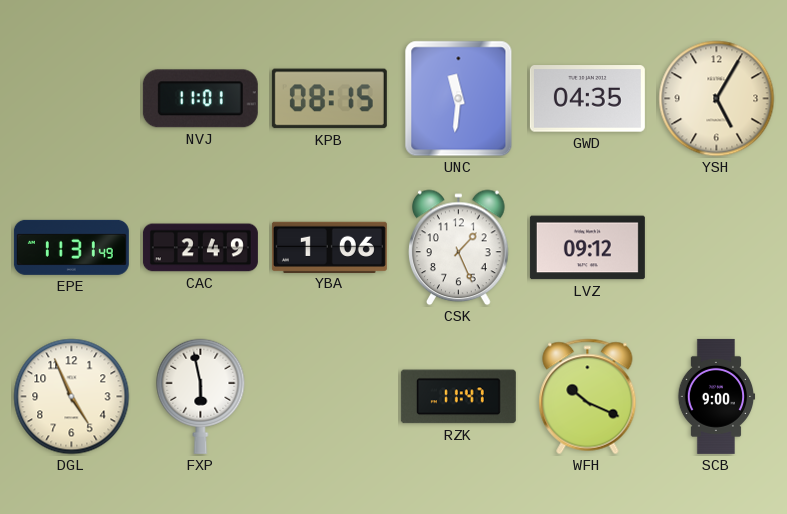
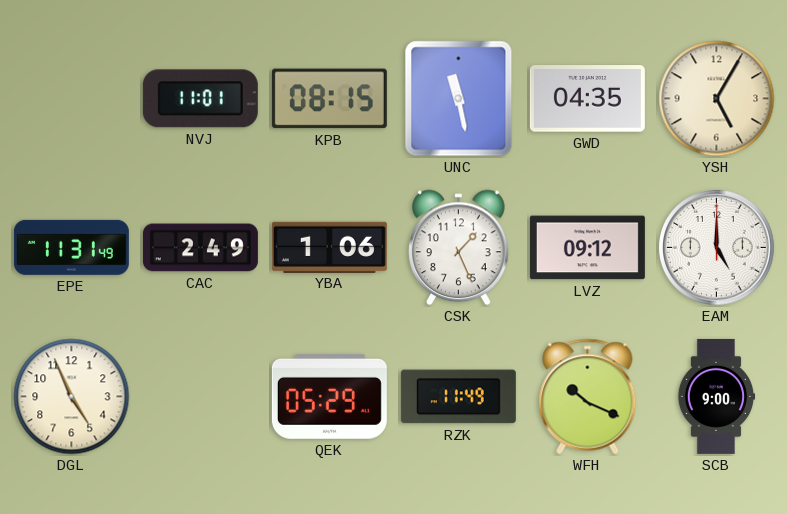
UNC: 11:31 -> 11:28
EAM: none -> 5:00
FXP: 5:58 -> none
QEK: none -> 05:29
RZK: 11:47 -> 11:49
